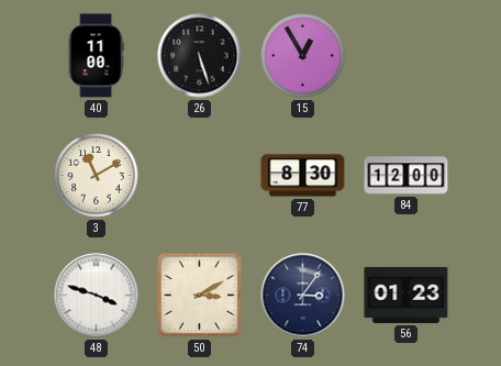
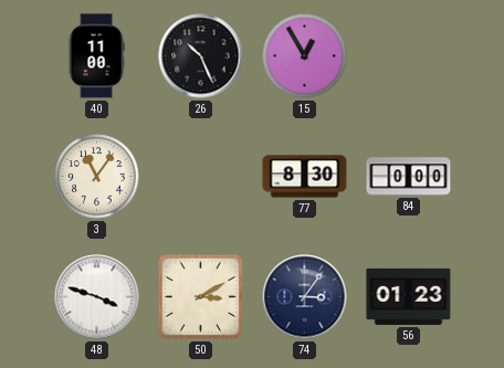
26: 5:27 -> 10:26
3: 11:10 -> 11:06
84: 12:00 -> 0:00
